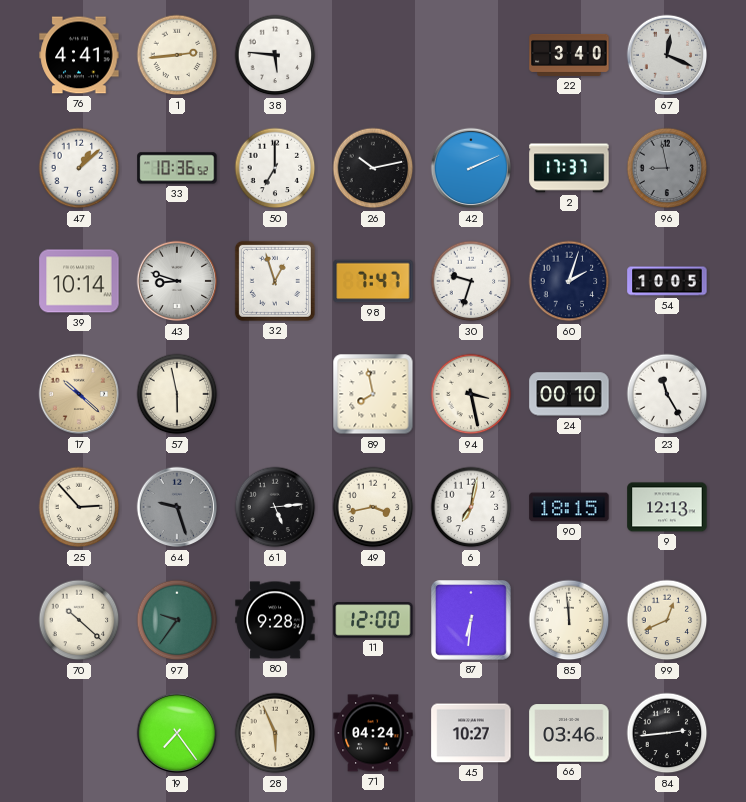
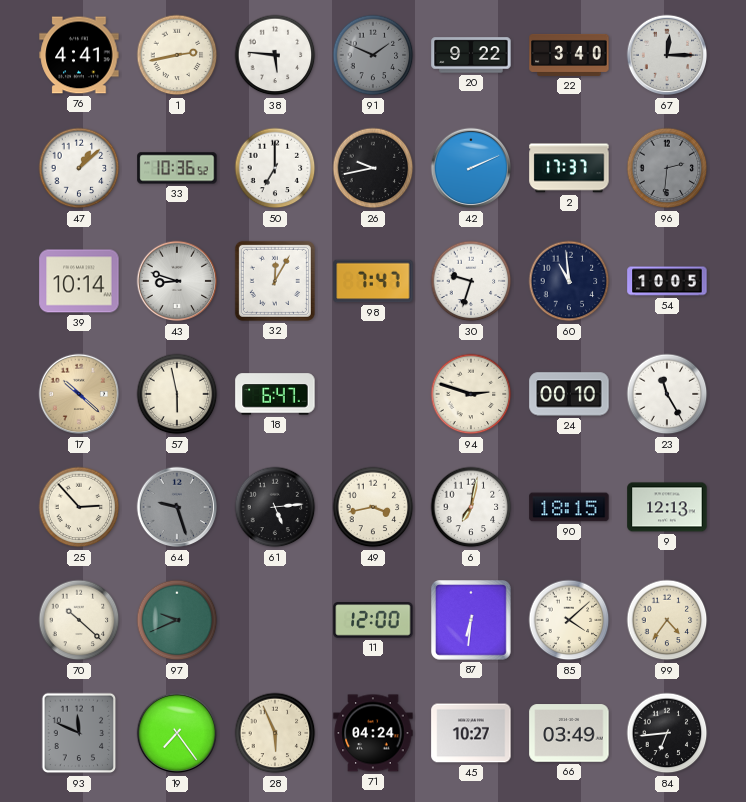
1: 2:44 -> 2:43
91: none -> 1:49
20: none -> 9:22
67: 12:19 -> 12:15
26: 10:13 -> 9:43
96: 8:58 -> 2:31
32: 12:57 -> 12:05
60: 2:03 -> 10:59
18: none -> 6:47
89: 7:58 -> none
94: 3:28 -> 2:48
97: 9:36 -> 9:41
80: 9:28 -> none
85: 11:59 -> 4:08
99: 12:41 -> 4:36
93: none -> 11:49
66: 03:46 -> 03:49
84: 2:44 -> 6:44
